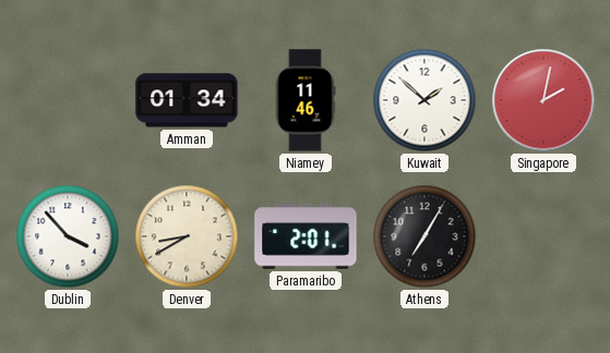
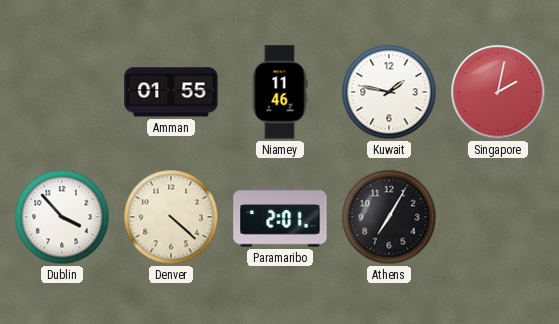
Amman: 01:34 -> 01:55
Kuwait: 1:52 -> 1:47
Denver: 8:40 -> 4:22
